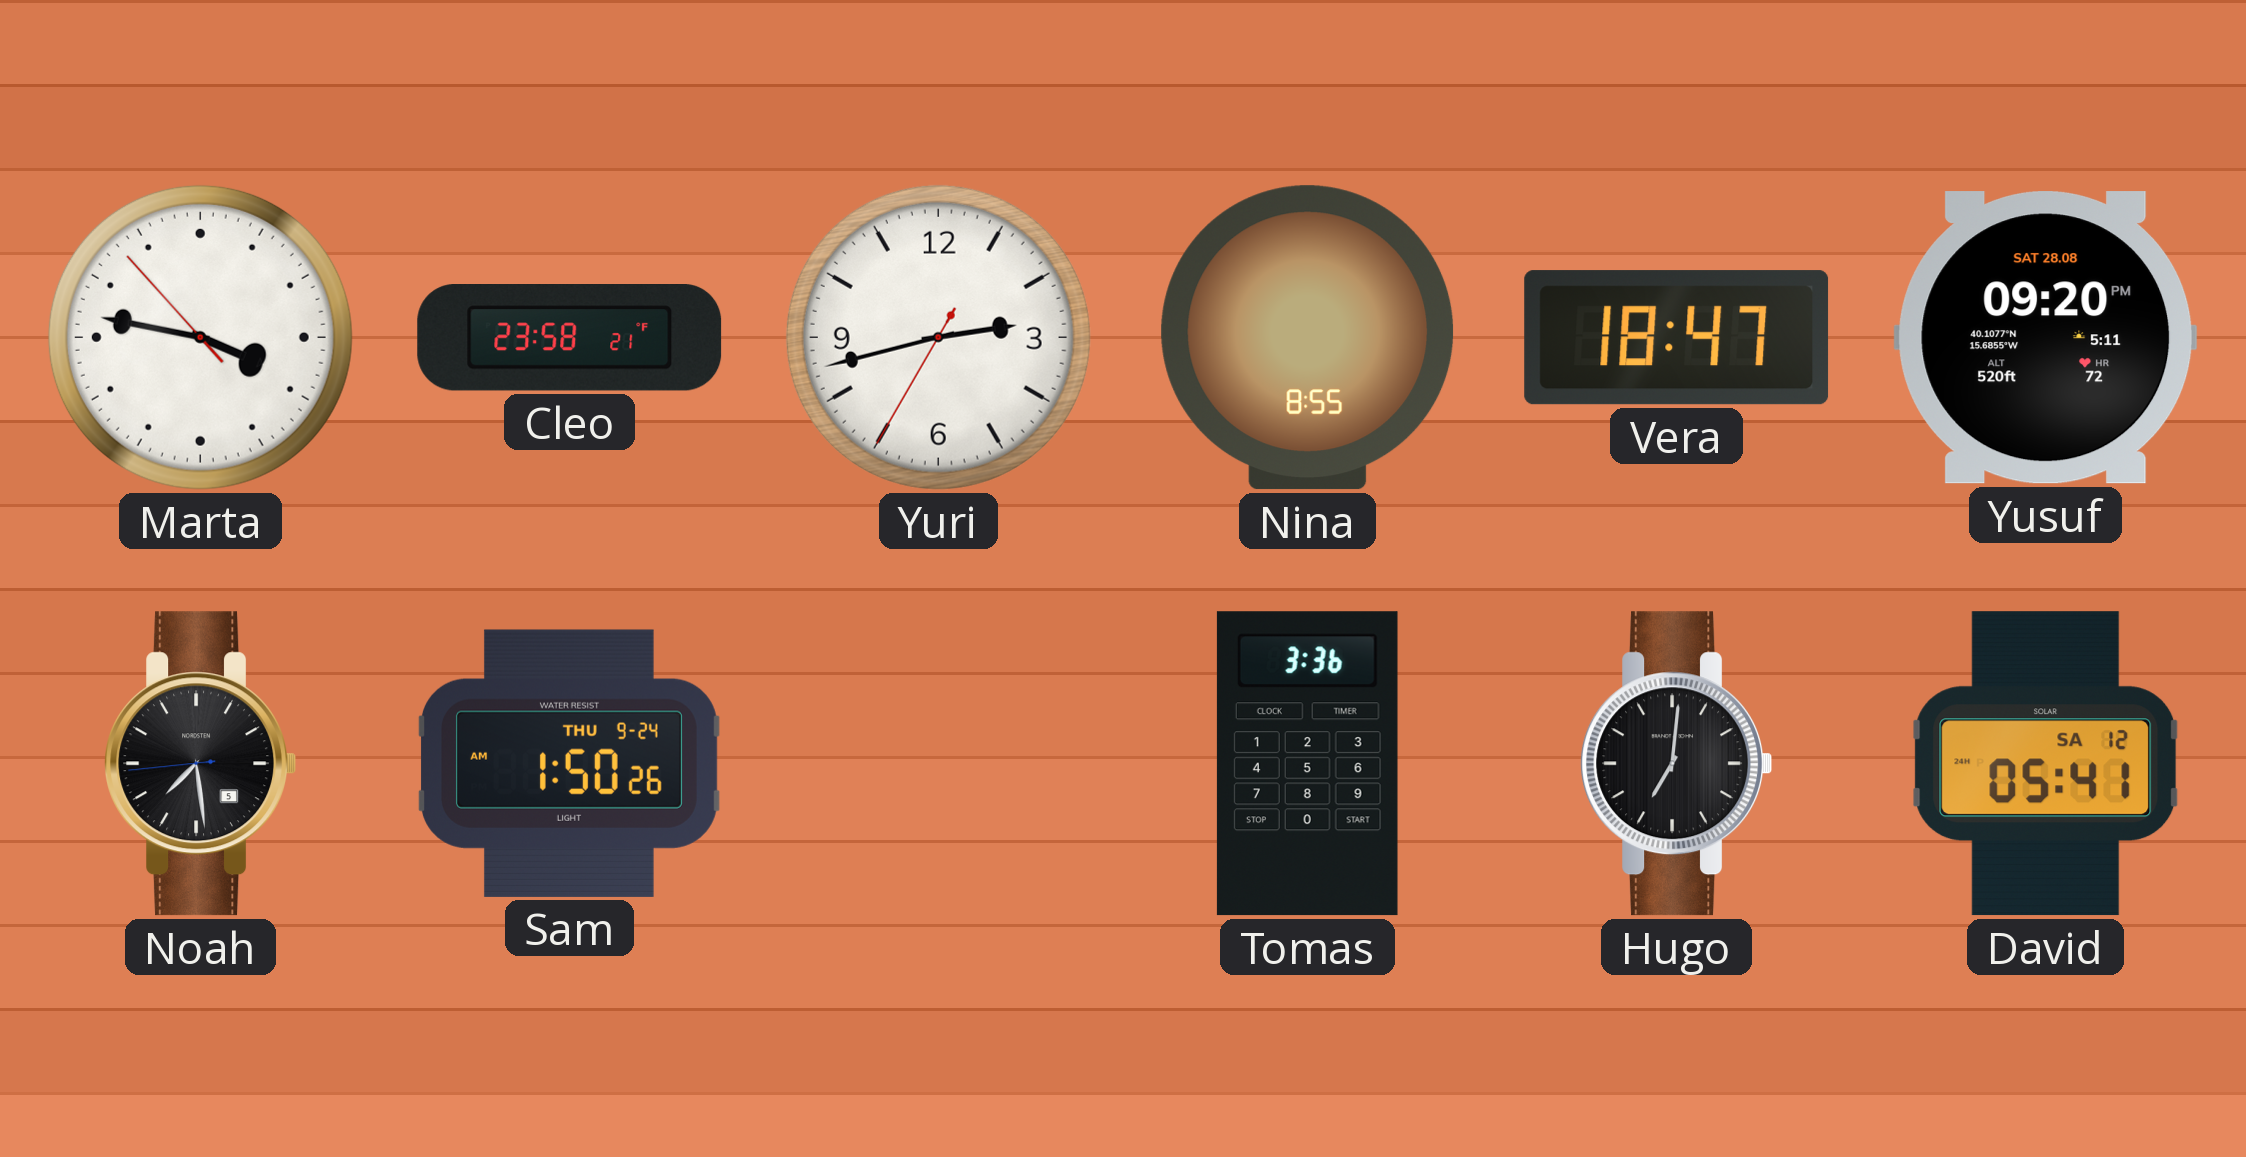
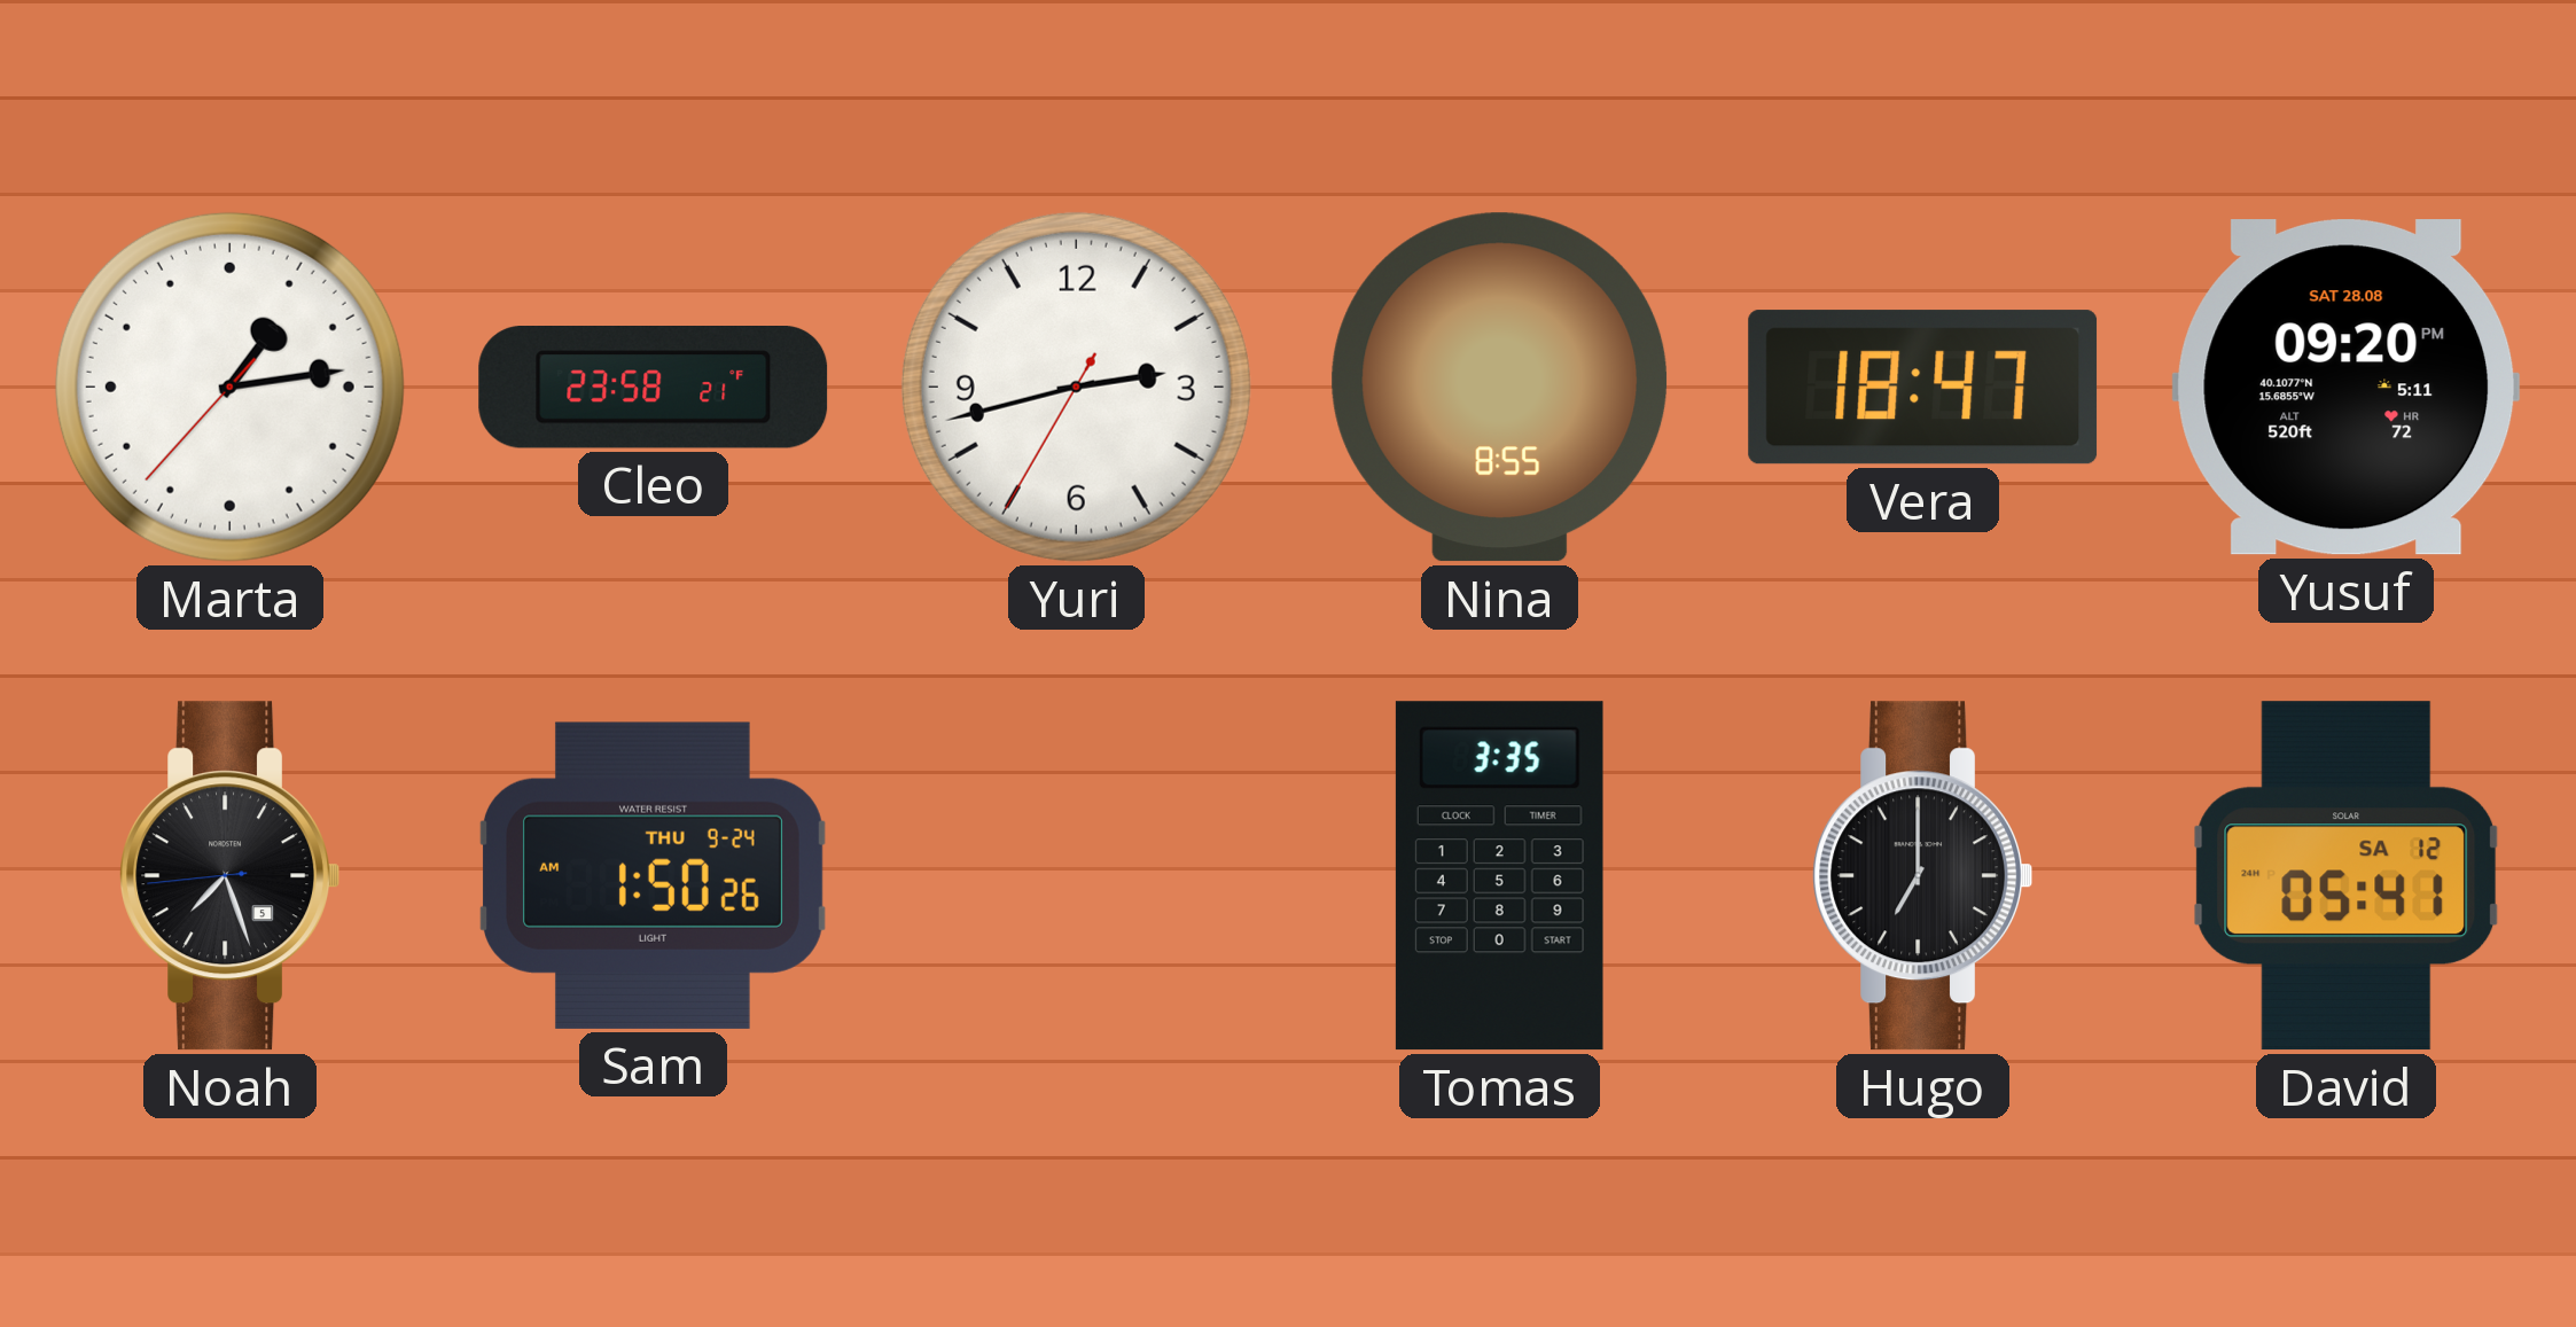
Marta: 3:46 -> 1:13
Noah: 7:28 -> 7:26
Tomas: 3:36 -> 3:35
Hugo: 7:01 -> 7:00
